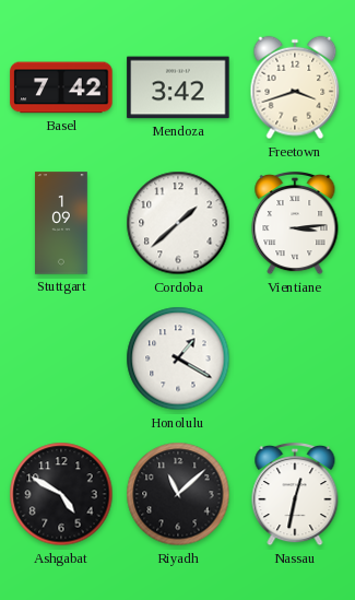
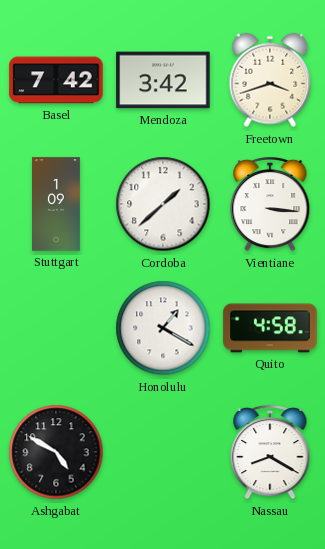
Vientiane: 3:14 -> 3:16
Quito: none -> 4:58
Riyadh: 11:08 -> none
Nassau: 12:32 -> 8:20
